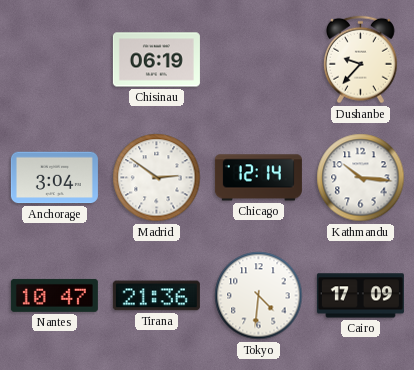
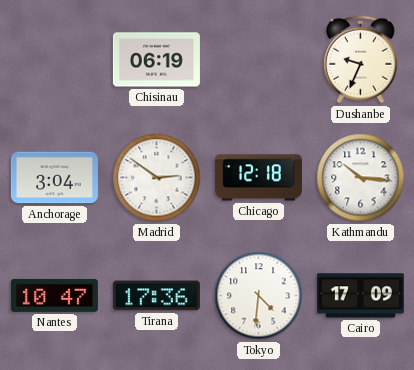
Dushanbe: 9:37 -> 9:34
Chicago: 12:14 -> 12:18
Tirana: 21:36 -> 17:36
